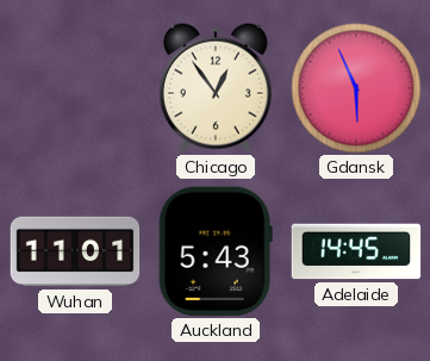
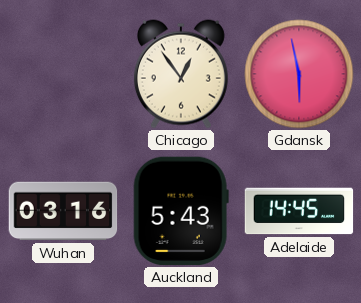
Gdansk: 5:56 -> 5:58
Wuhan: 11:01 -> 03:16
